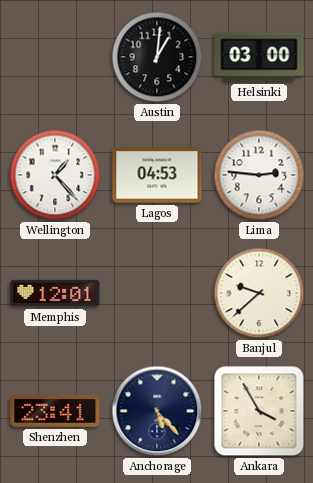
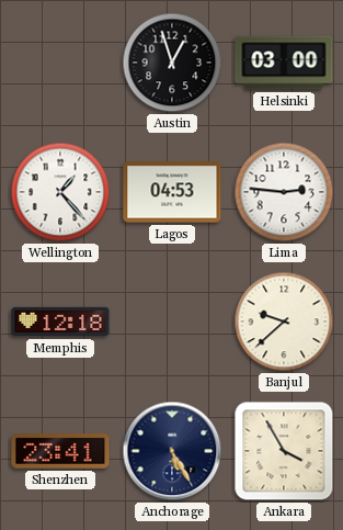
Austin: 1:01 -> 12:57
Memphis: 12:01 -> 12:18
Anchorage: 5:23 -> 5:25
